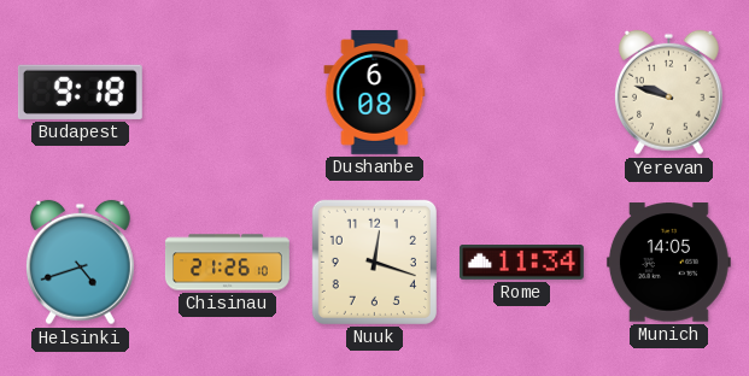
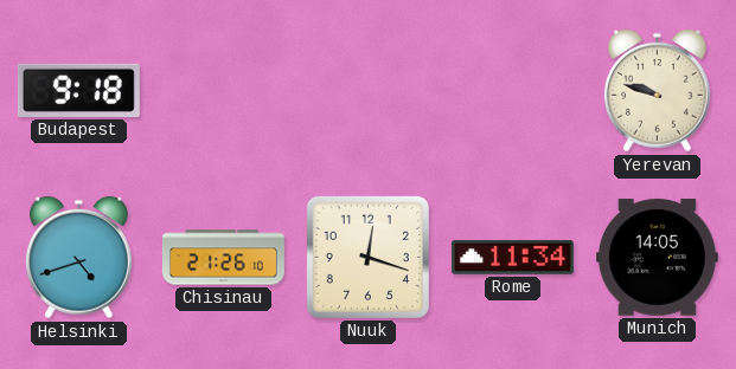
Dushanbe: 6:08 -> none
